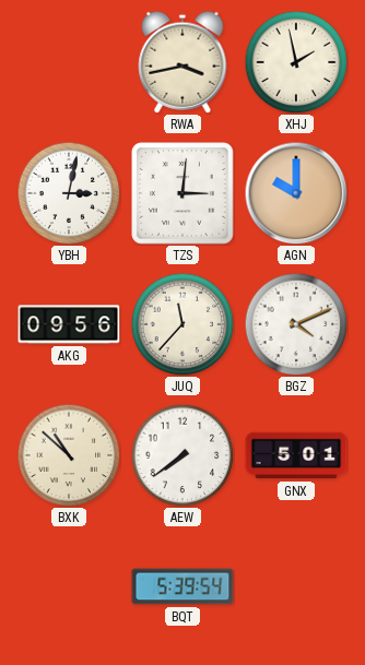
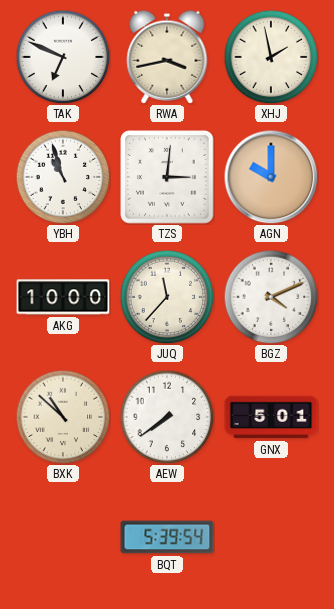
TAK: none -> 6:49
YBH: 3:02 -> 10:57
AKG: 09:56 -> 10:00
